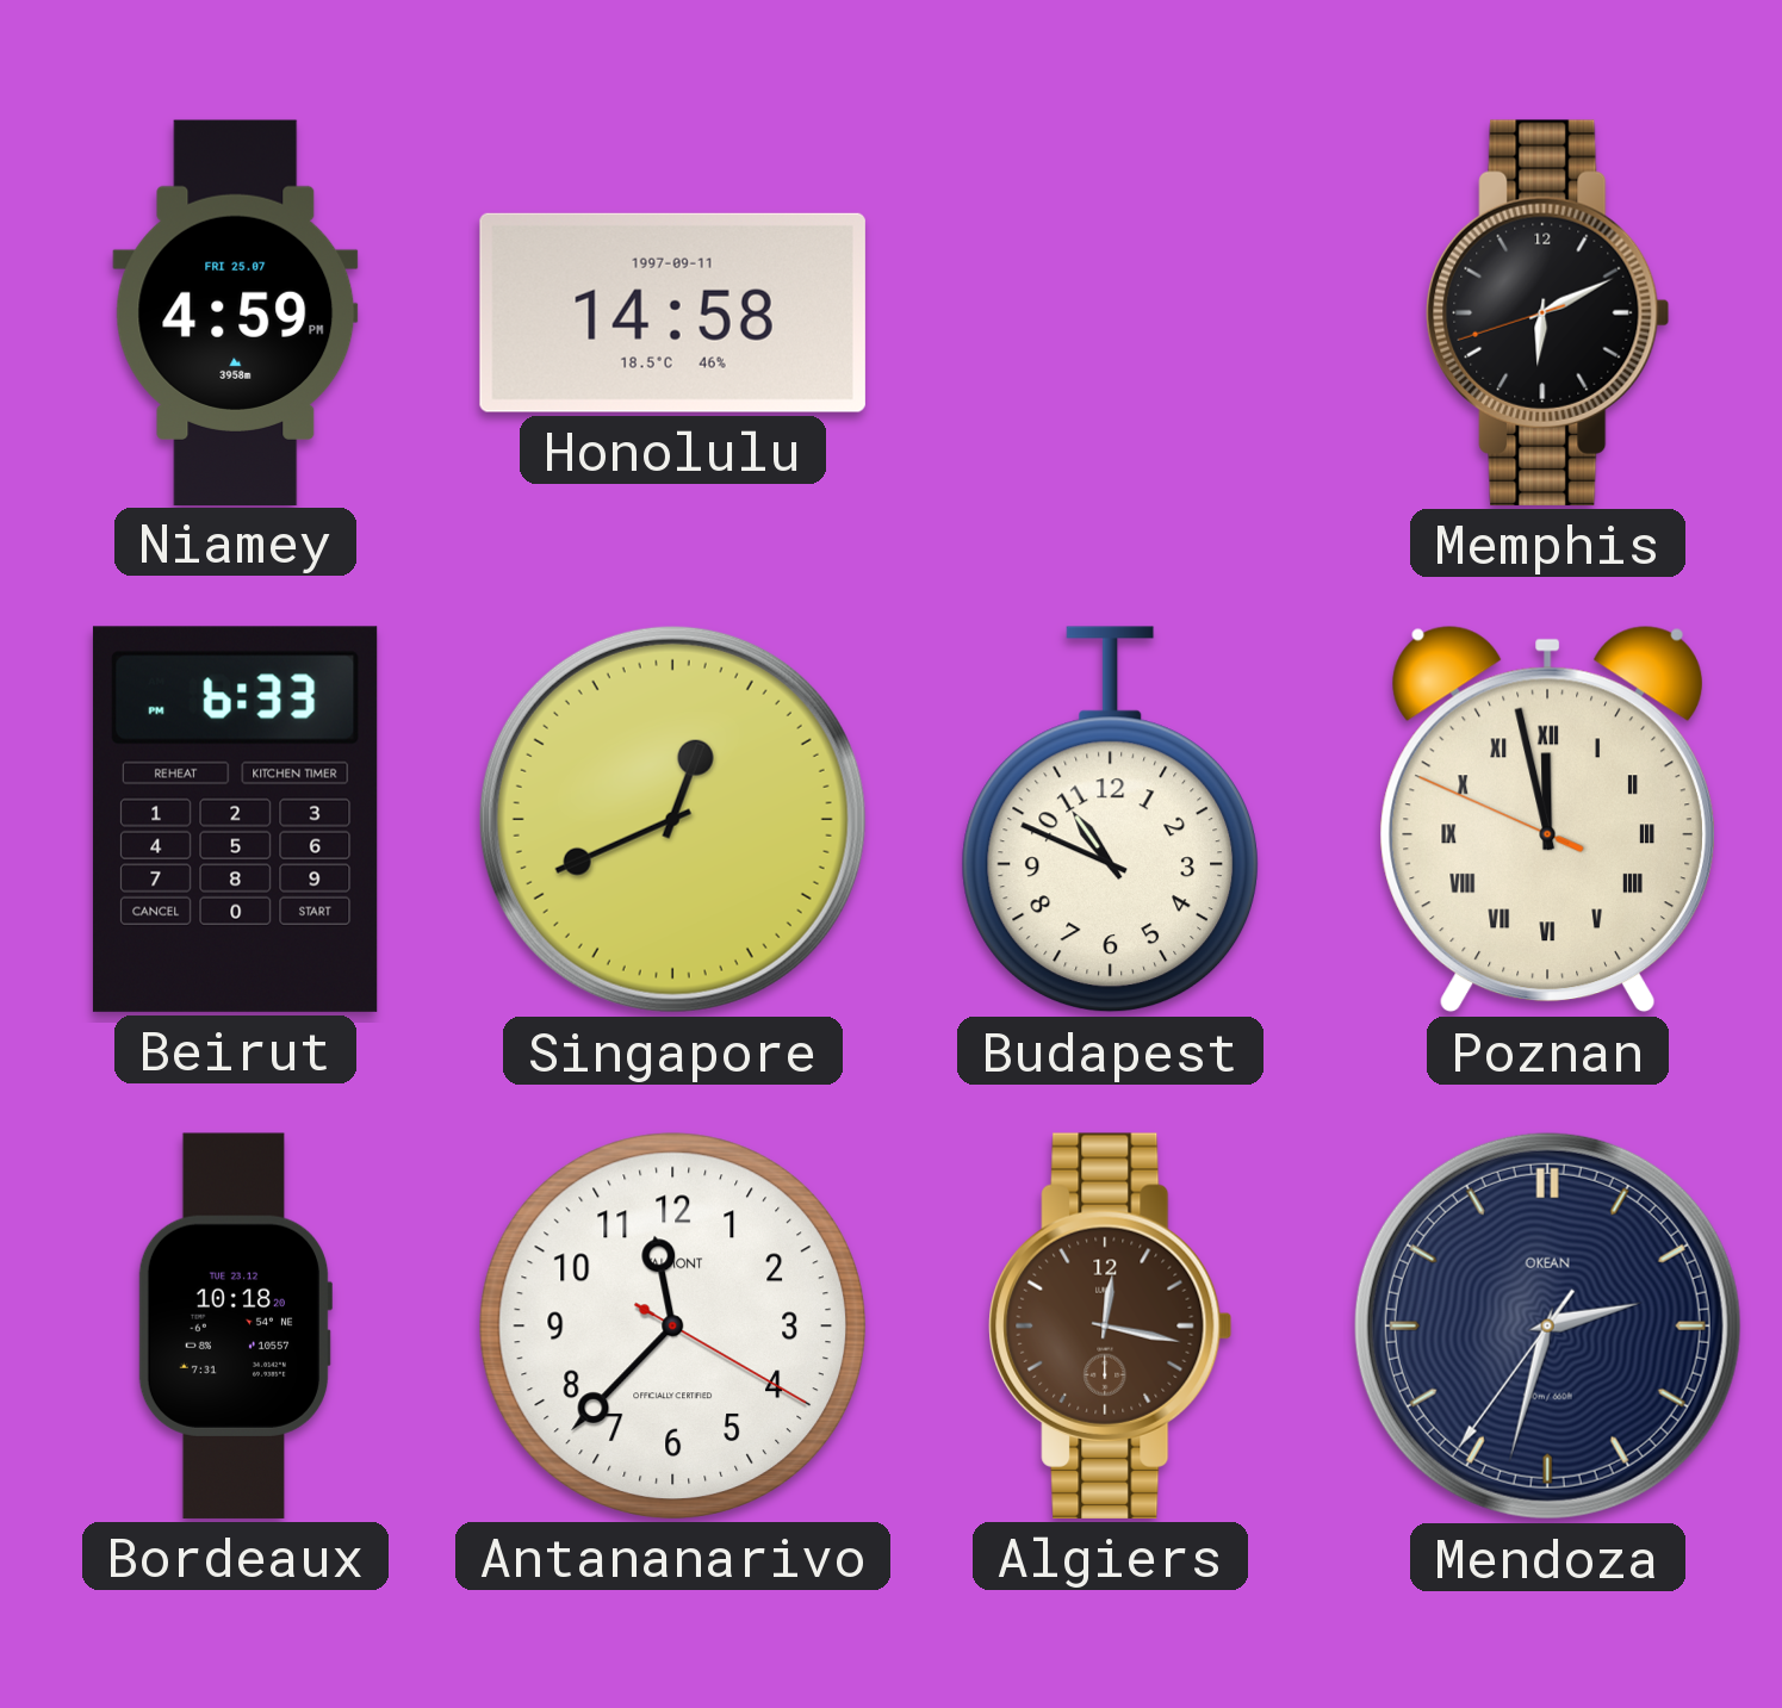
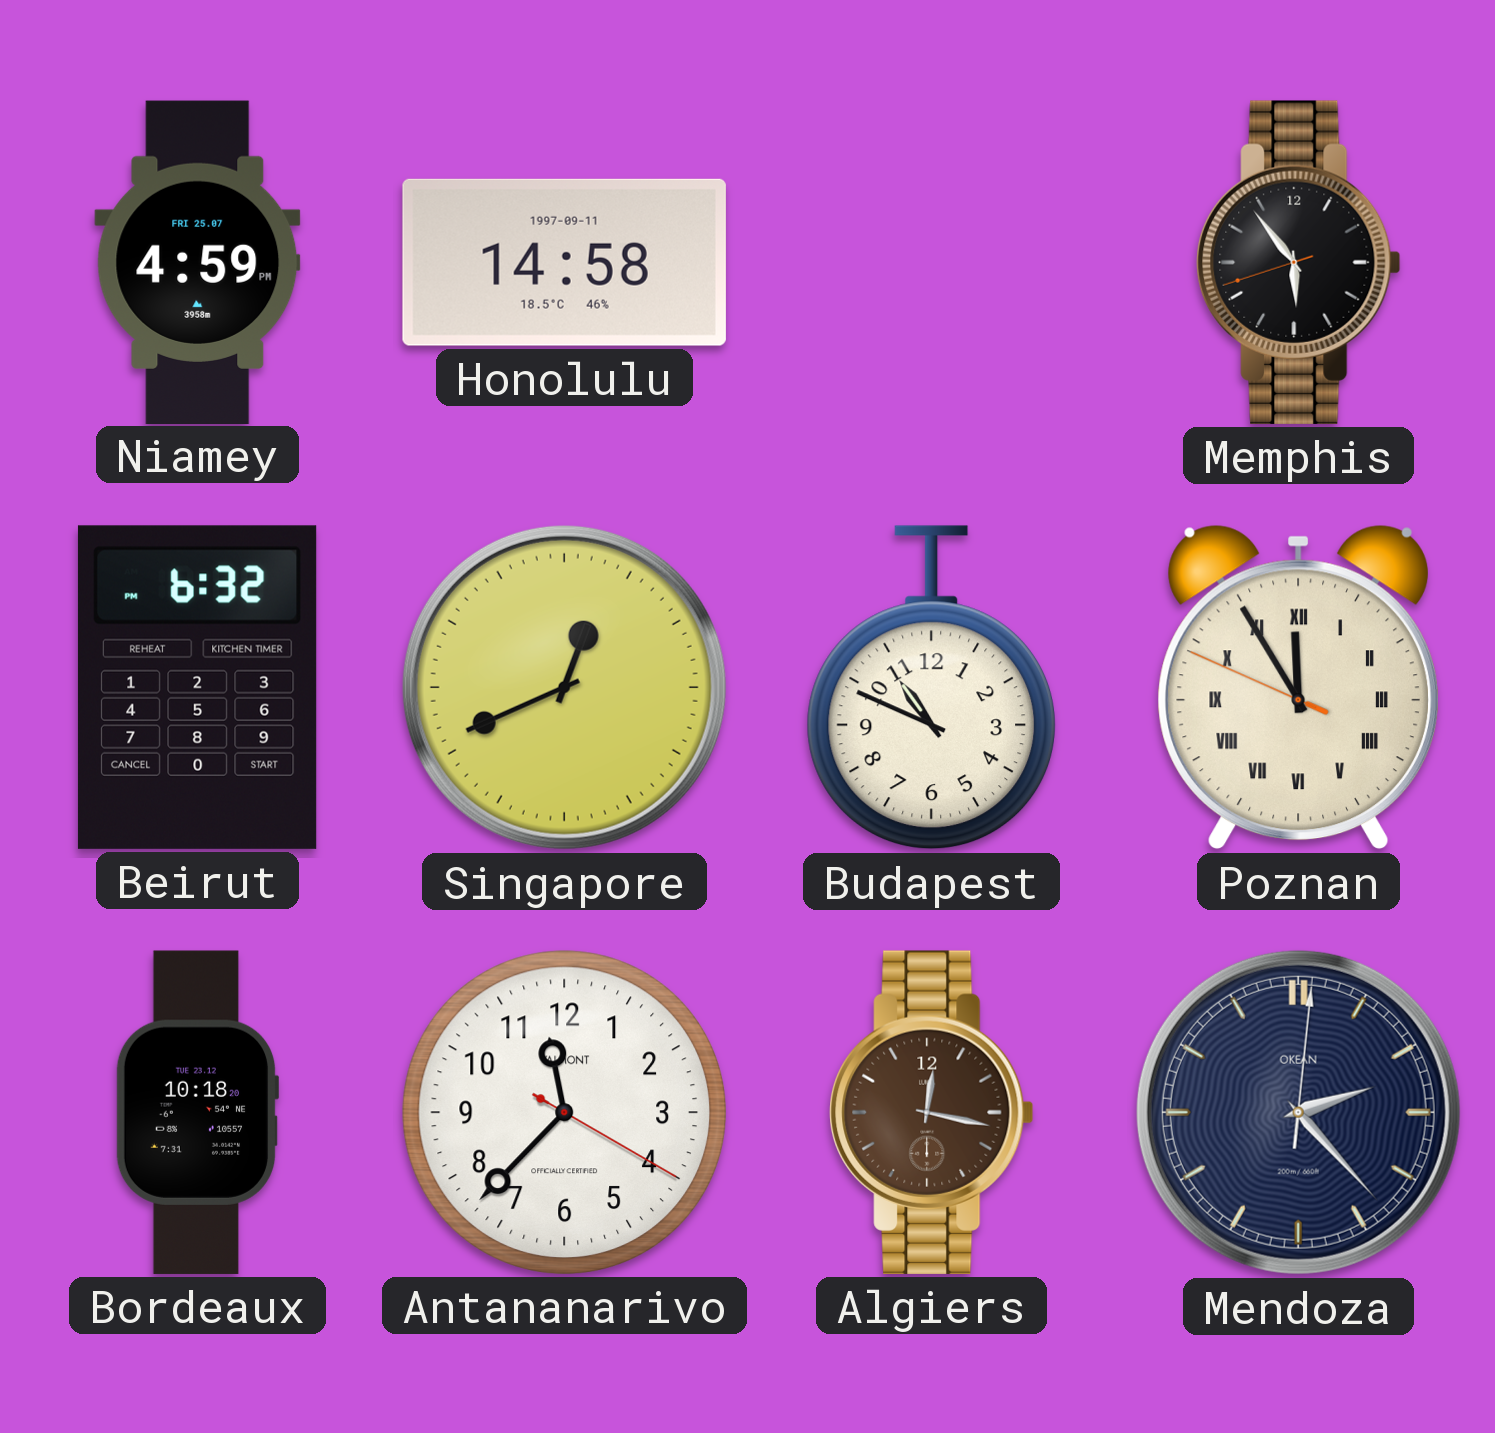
Memphis: 6:10 -> 5:53
Beirut: 6:33 -> 6:32
Poznan: 11:57 -> 11:54
Mendoza: 2:32 -> 2:23
